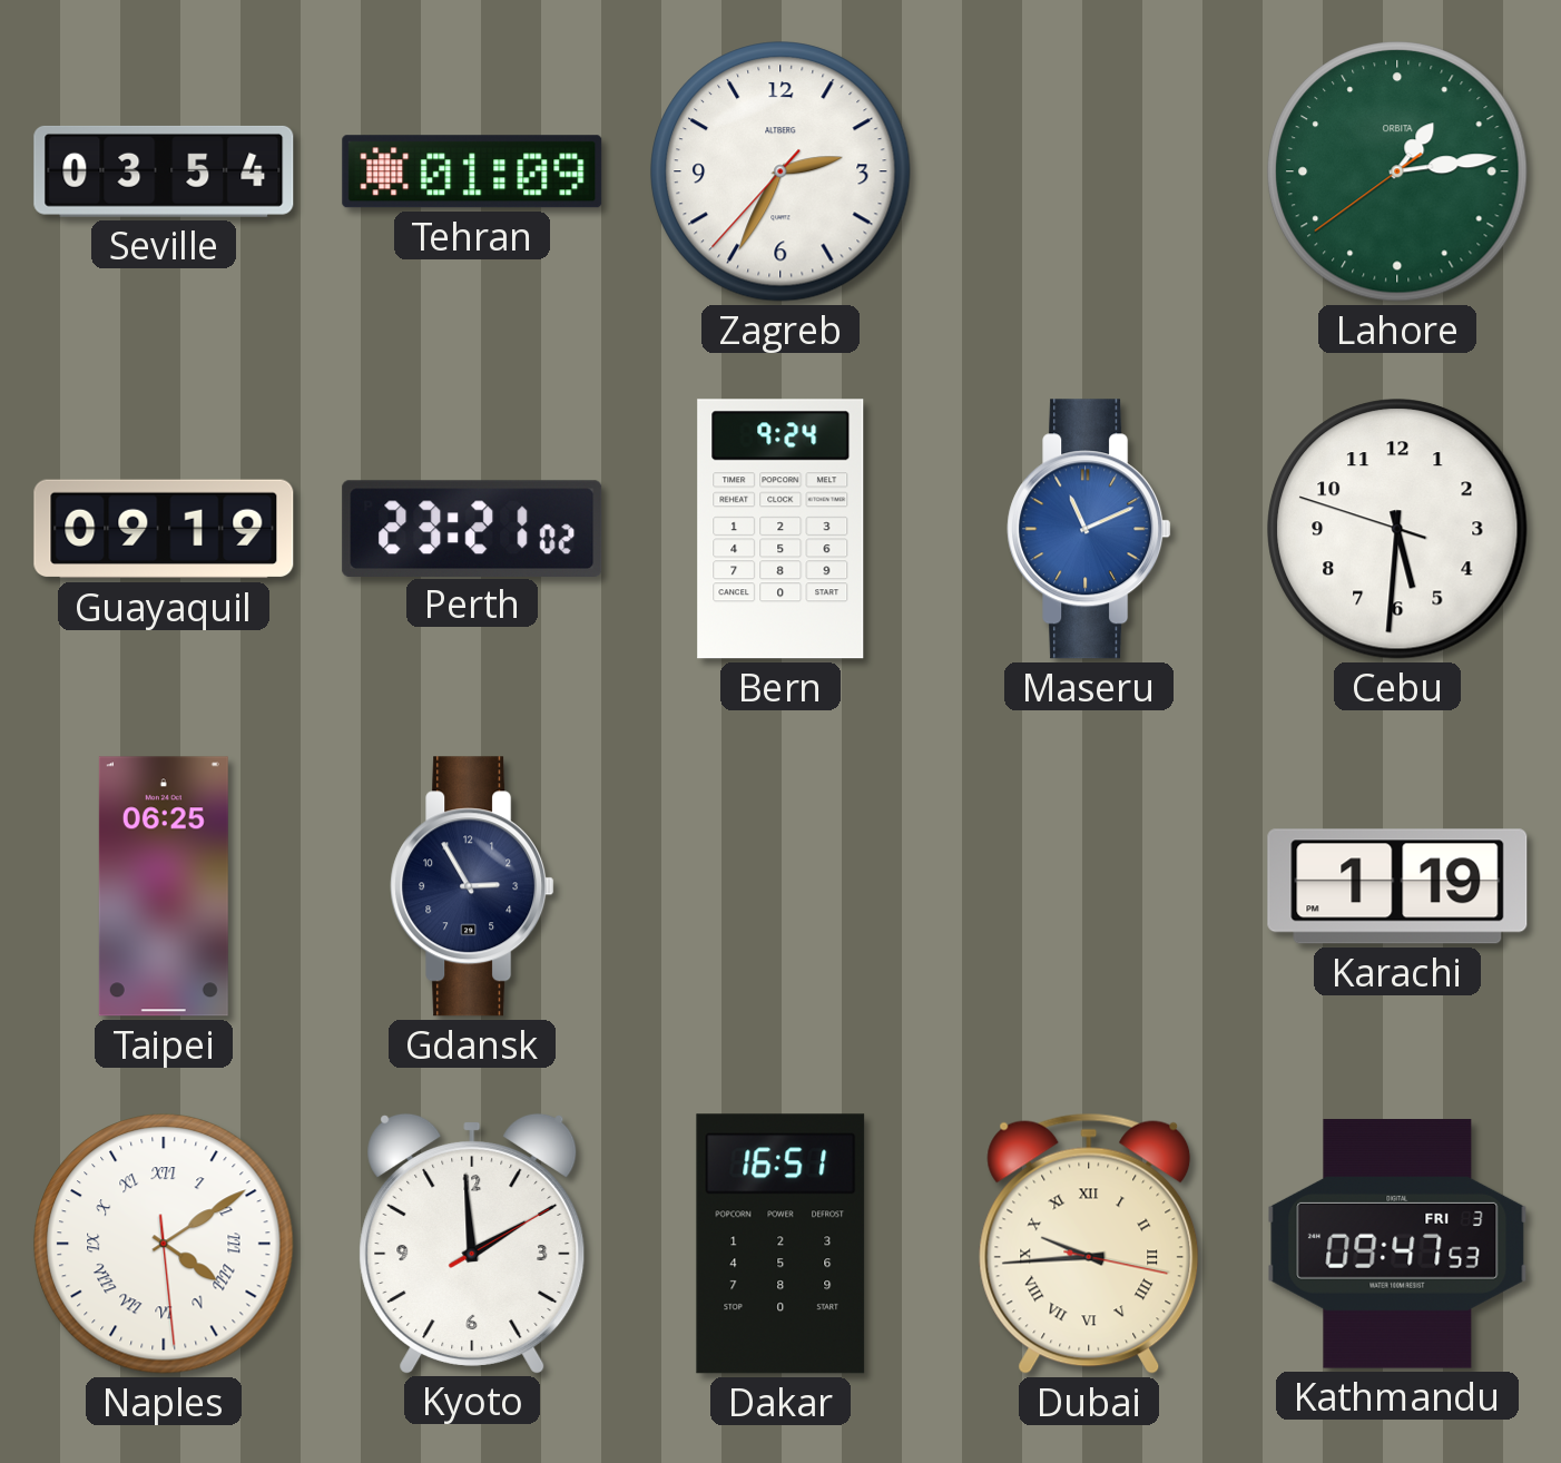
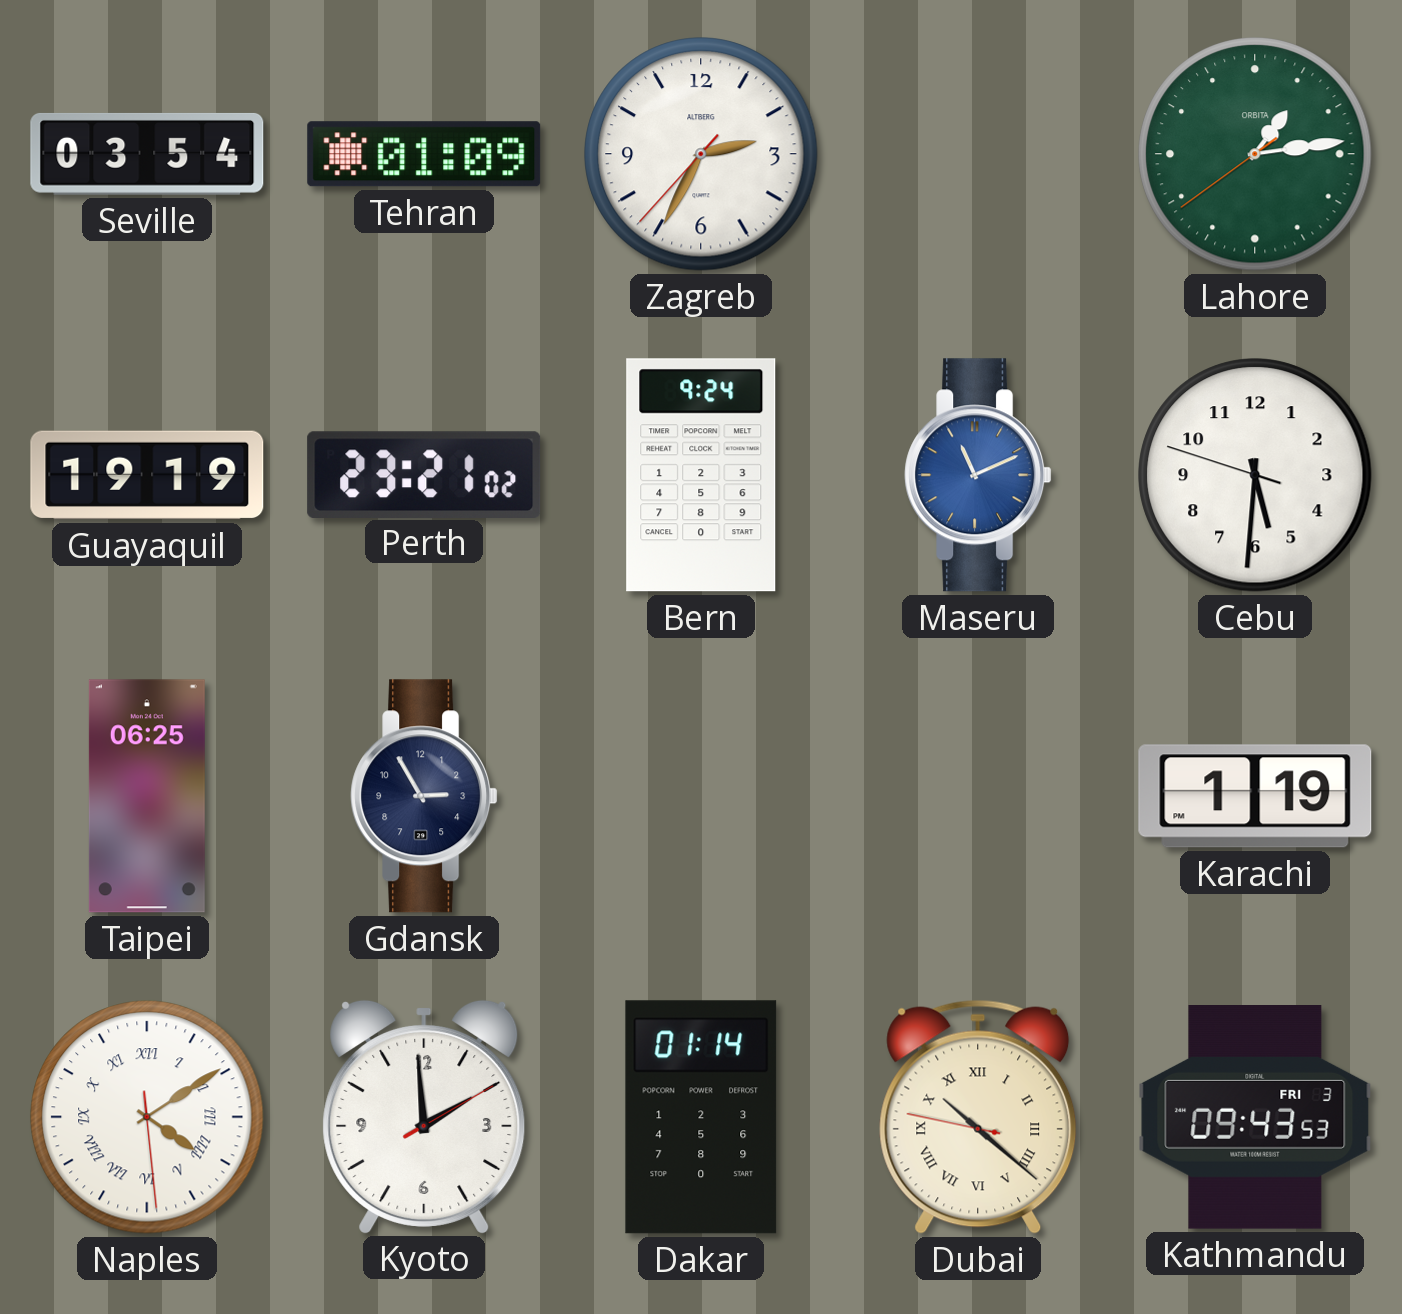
Guayaquil: 09:19 -> 19:19
Dakar: 16:51 -> 01:14
Dubai: 9:44 -> 10:21
Kathmandu: 09:47 -> 09:43
